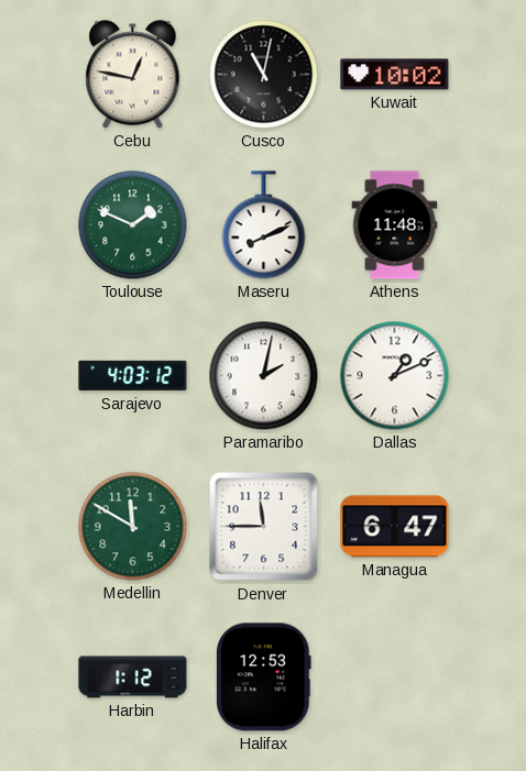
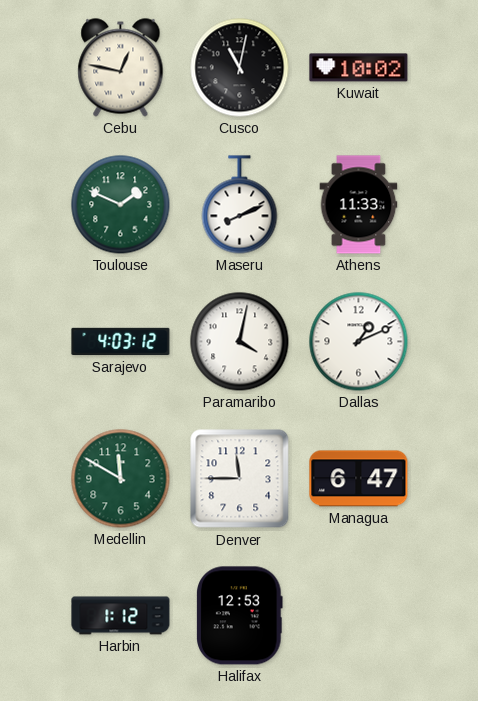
Athens: 11:48 -> 11:33
Paramaribo: 2:02 -> 4:02
